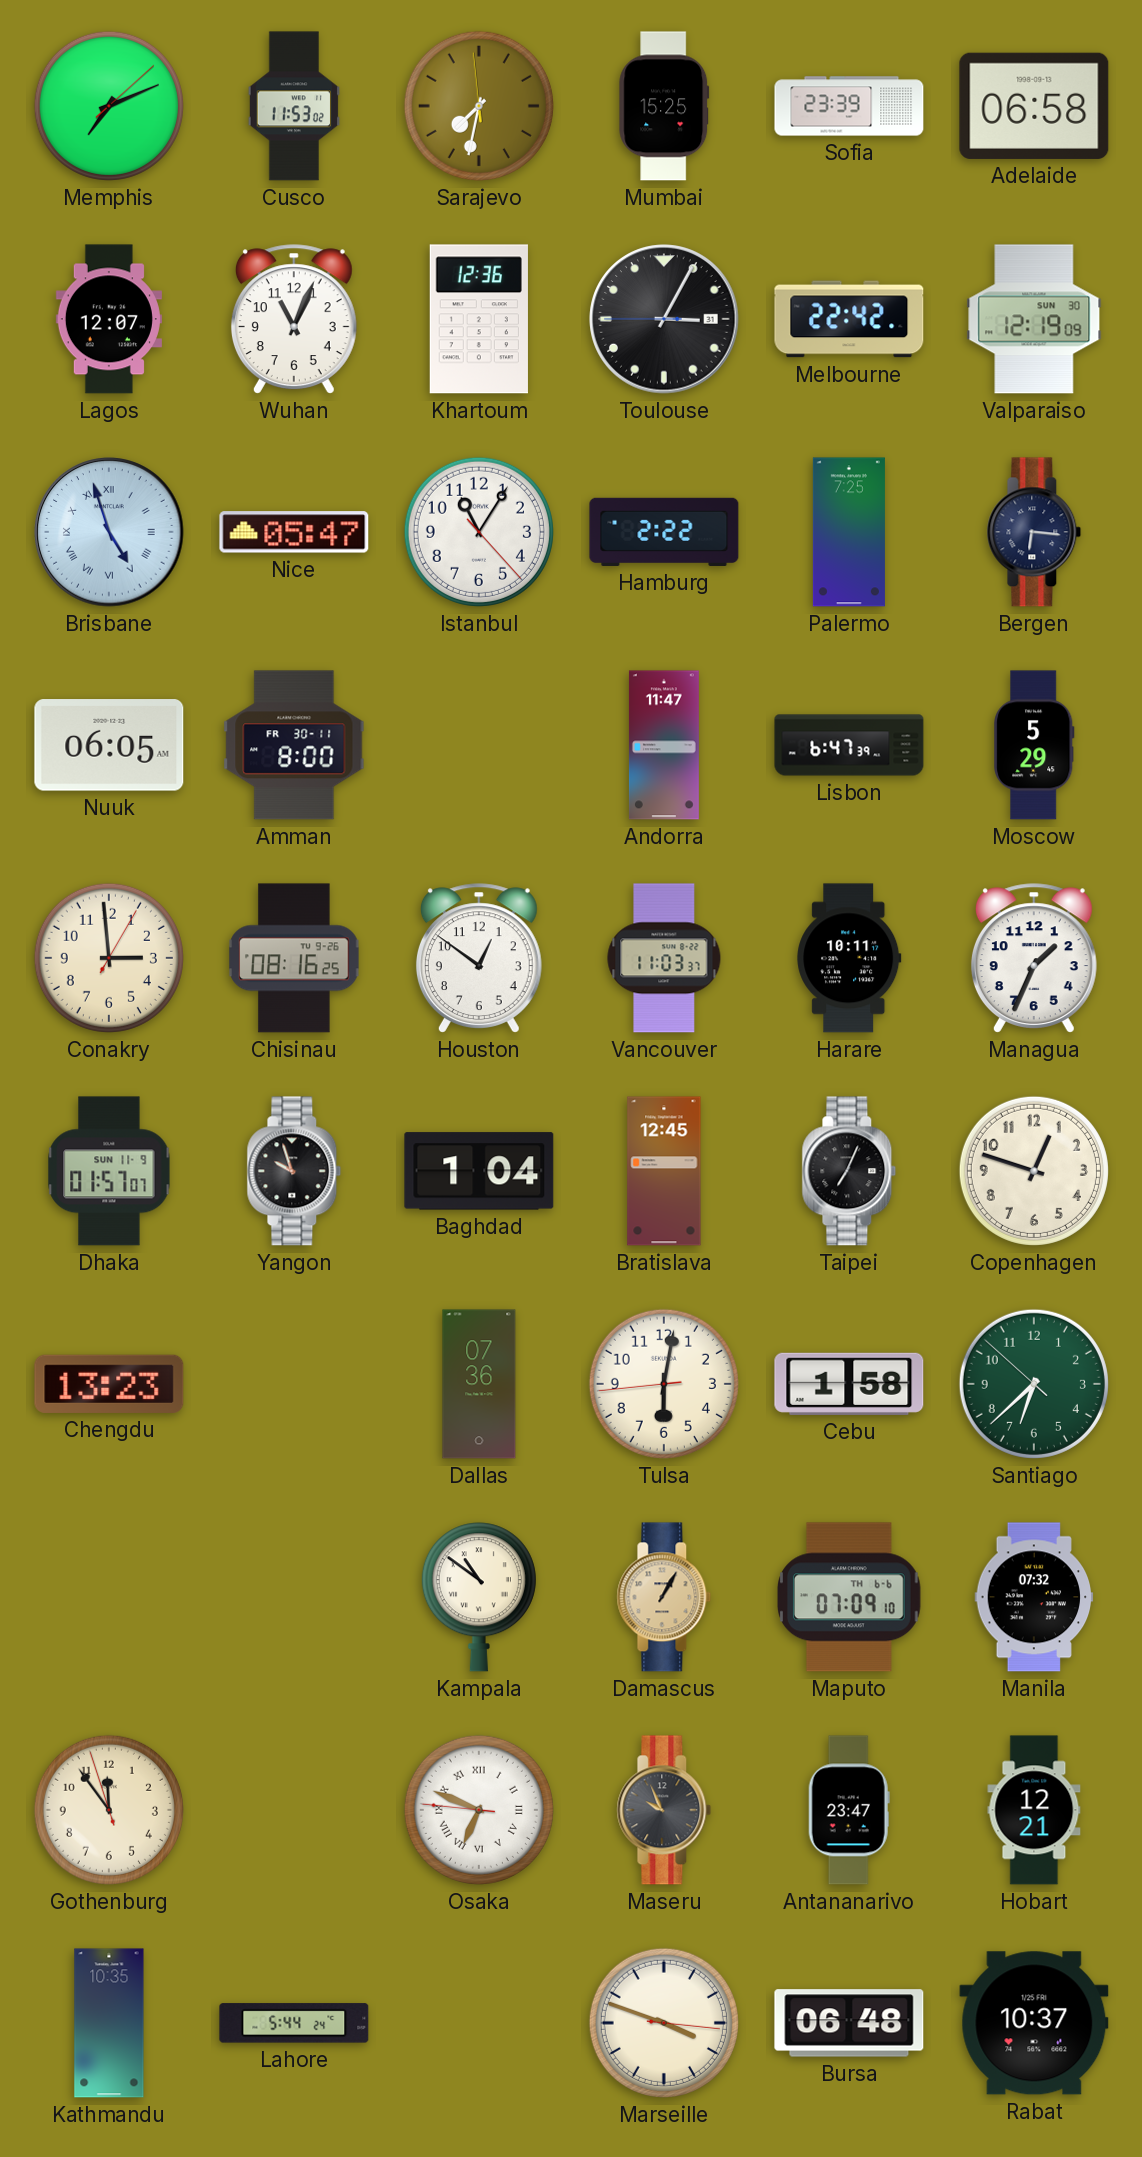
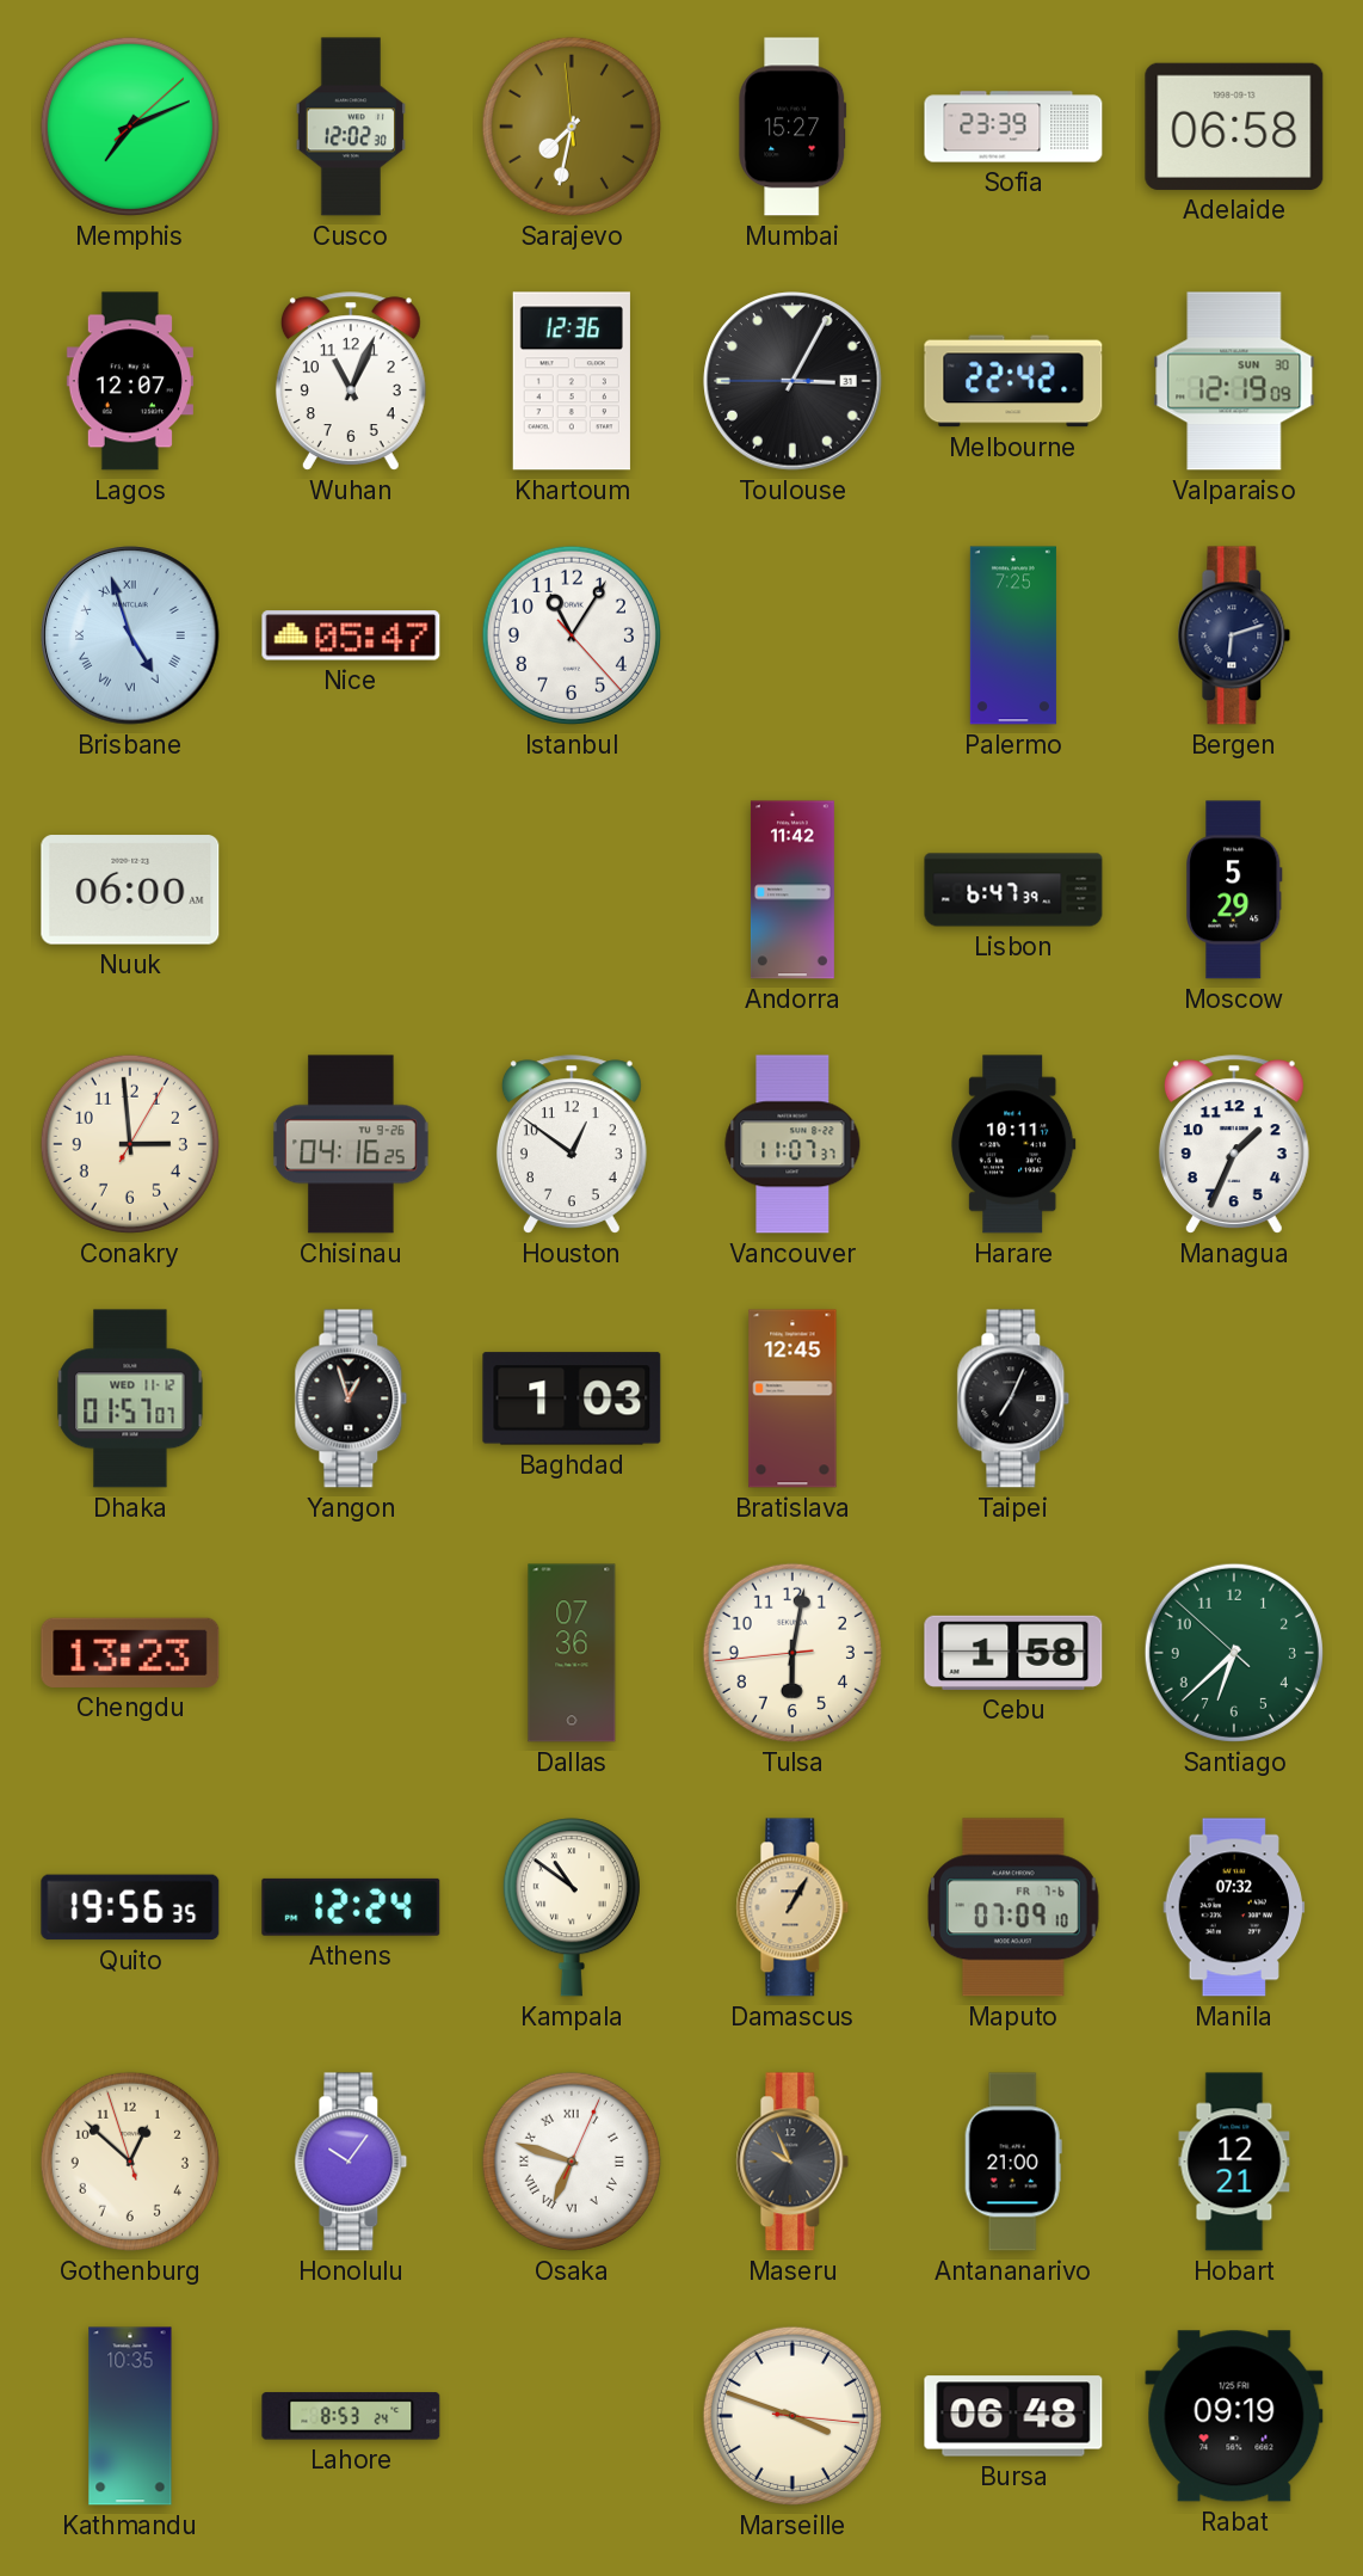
Cusco: 11:53 -> 12:02
Mumbai: 15:25 -> 15:27
Hamburg: 2:22 -> none
Bergen: 6:16 -> 6:12
Nuuk: 06:05 -> 06:00
Amman: 8:00 -> none
Andorra: 11:47 -> 11:42
Chisinau: 08:16 -> 04:16
Vancouver: 11:03 -> 11:07
Dhaka date: SUN 11-9 -> WED 11-12
Yangon: 9:57 -> 12:57
Baghdad: 1:04 -> 1:03
Copenhagen: 12:48 -> none
Quito: none -> 19:56
Athens: none -> 12:24
Maputo date: TH 6-6 -> FR 7-6
Gothenburg: 11:53 -> 12:51
Honolulu: none -> 10:06
Osaka: 6:48:46 -> 6:48:04
Antananarivo: 23:47 -> 21:00
Lahore: 5:44 -> 8:53
Rabat: 10:37 -> 09:19
